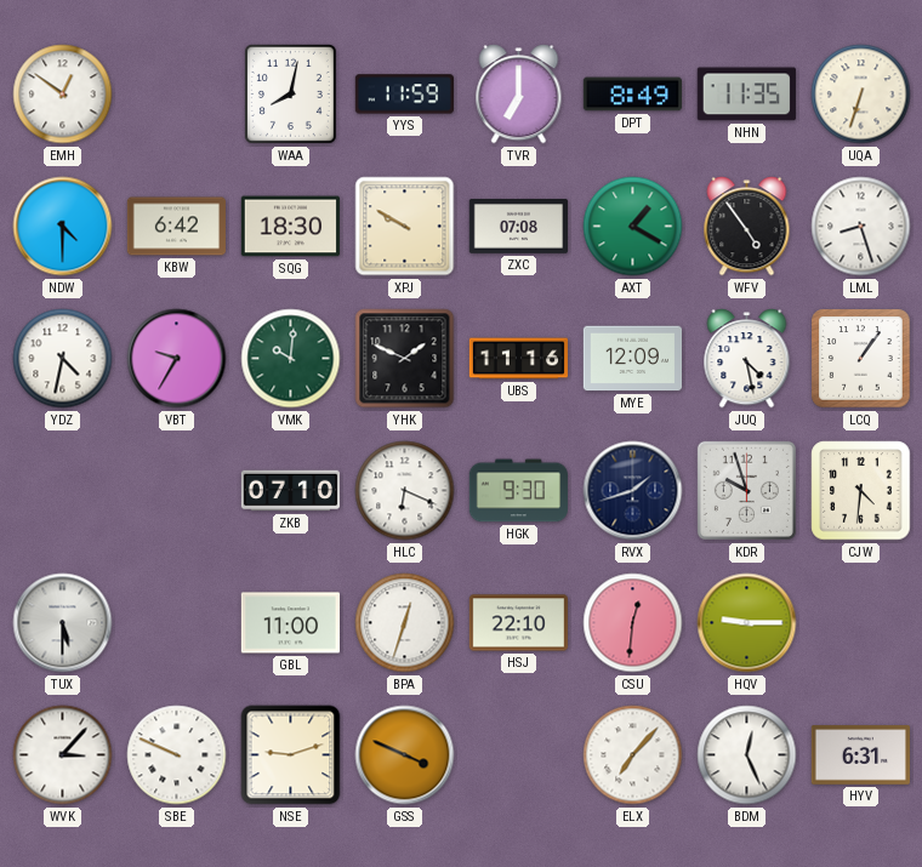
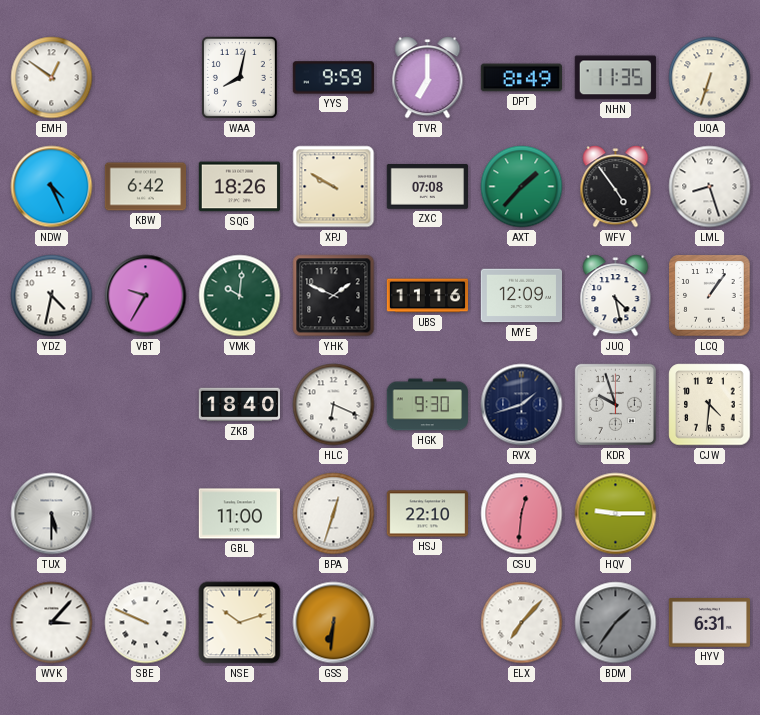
YYS: 11:59 -> 9:59
NDW: 4:30 -> 4:26
SQG: 18:30 -> 18:26
AXT: 1:20 -> 1:37
ZKB: 07:10 -> 18:40
NSE: 9:12 -> 10:12
GSS: 3:49 -> 6:31
BDM: 12:26 -> 1:36
BDM dial: white -> grey
